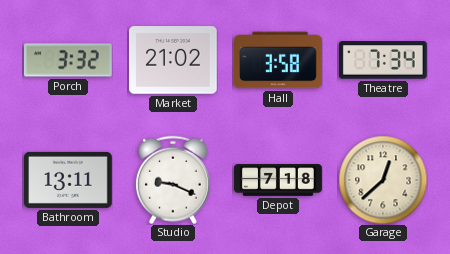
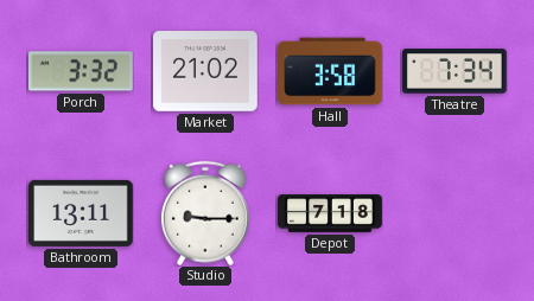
Studio: 9:19 -> 9:15
Garage: 12:38 -> none
